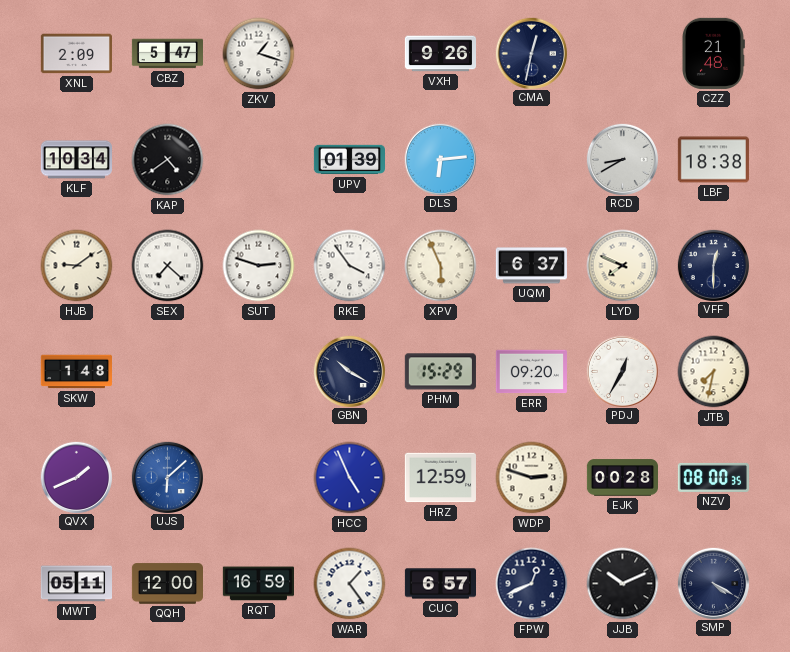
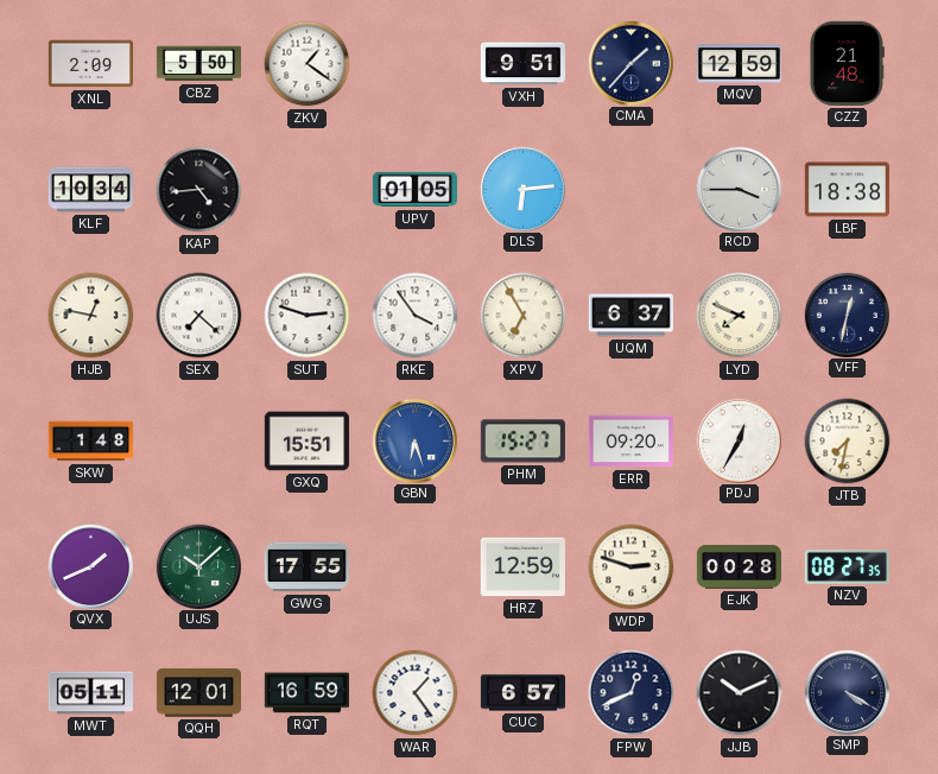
CBZ: 5:47 -> 5:50
ZKV: 1:18 -> 1:21
VXH: 9:26 -> 9:51
CMA: 12:32 -> 1:37
MQV: none -> 12:59
KAP: 4:39 -> 4:44
UPV: 01:39 -> 01:05
RCD: 8:40 -> 3:45
HJB: 9:09 -> 12:47
XPV: 5:56 -> 6:55
VFF: 12:30 -> 12:32
GXQ: none -> 15:51
GBN: 10:20 -> 6:27
GBN dial: navy -> blue
PHM: 15:29 -> 15:27
UJS: 6:08 -> 10:08
UJS dial: blue -> green
GWG: none -> 17:55
HCC: 4:56 -> none
NZV: 08:00 -> 08:27
QQH: 12:00 -> 12:01
